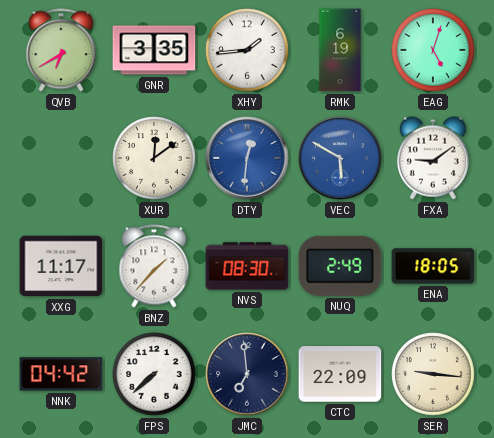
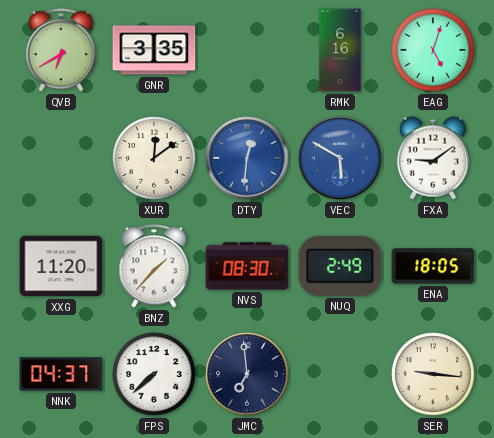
XHY: 1:44 -> none
RMK: 6:19 -> 6:16
XXG: 11:17 -> 11:20
NNK: 04:42 -> 04:37
CTC: 22:09 -> none
